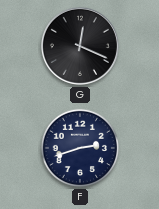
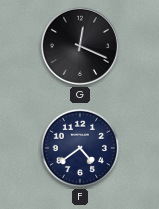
F: 2:42 -> 4:39
